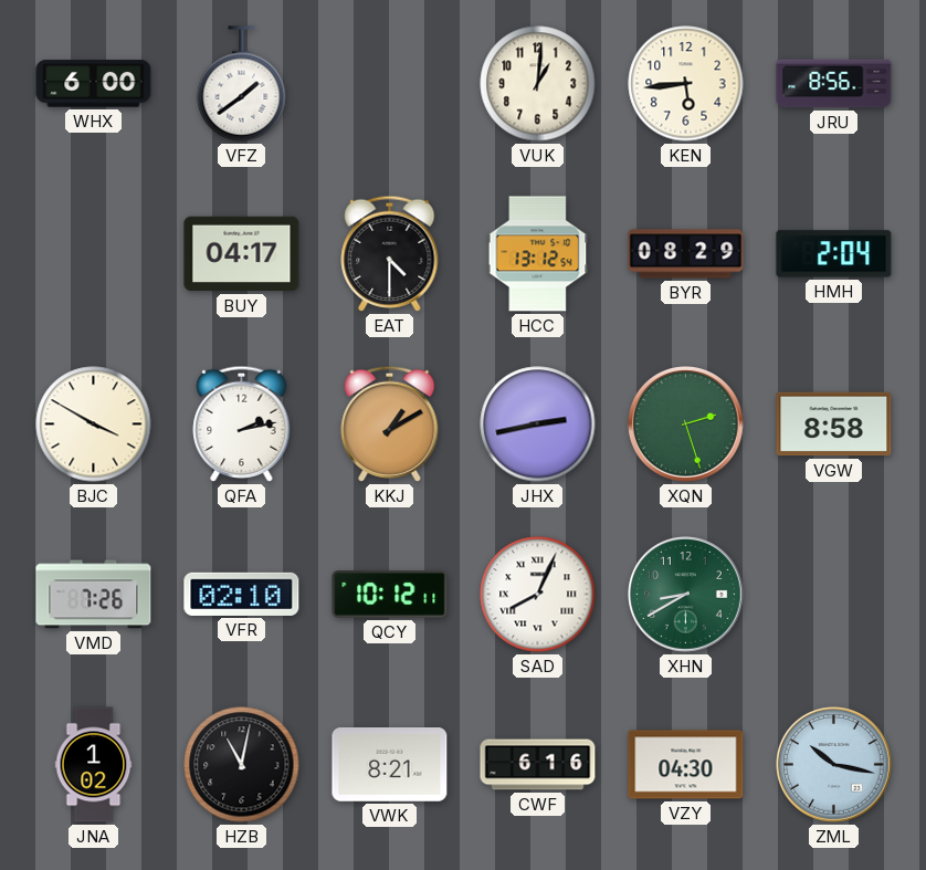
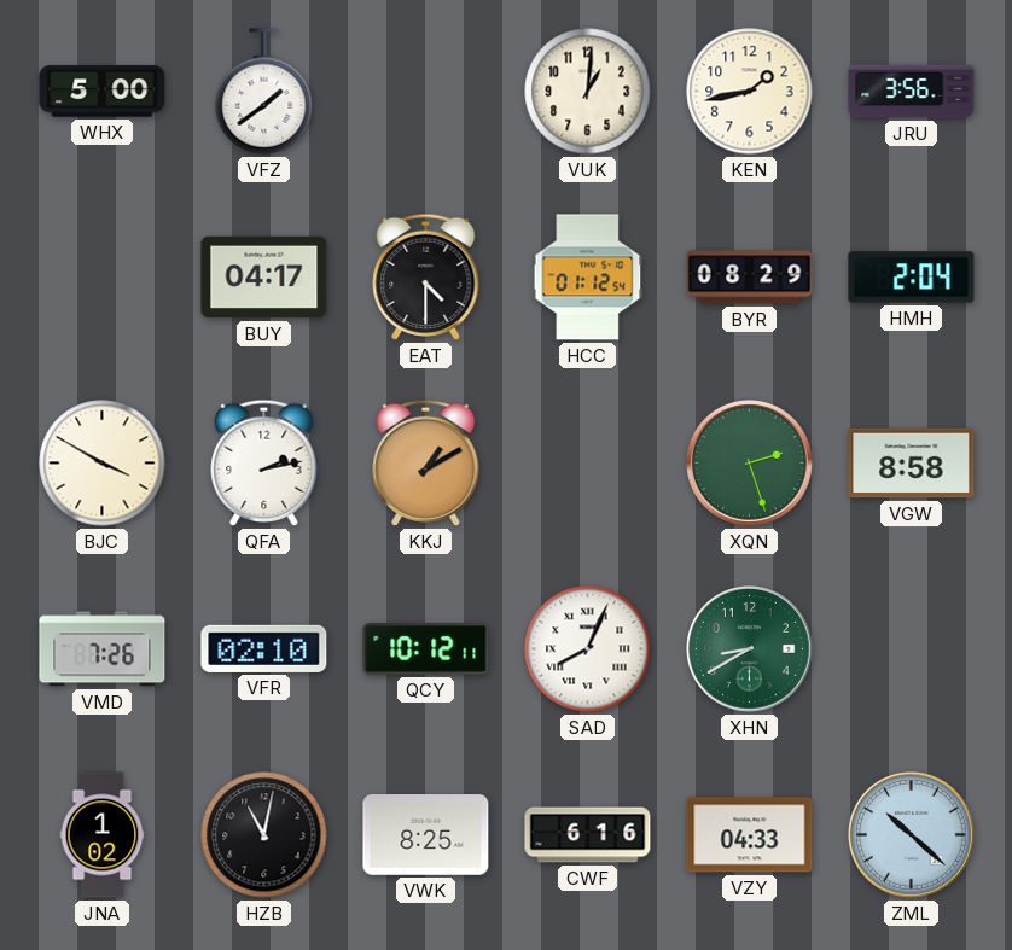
WHX: 6:00 -> 5:00
KEN: 5:44 -> 1:43
JRU: 8:56 -> 3:56
HCC: 13:12 -> 01:12
JHX: 2:43 -> none
VWK: 8:21 -> 8:25
VZY: 04:30 -> 04:33
ZML: 10:17 -> 10:22
